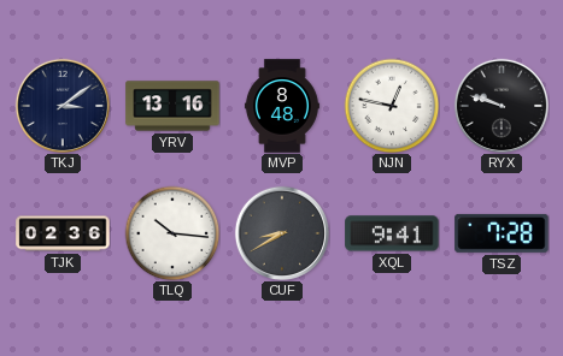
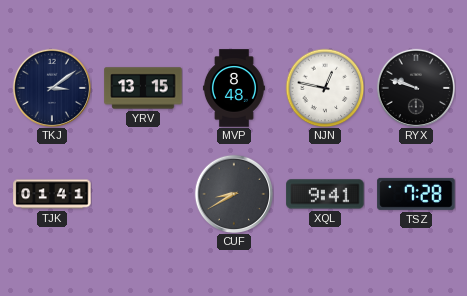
YRV: 13:16 -> 13:15
TJK: 02:36 -> 01:41
TLQ: 10:16 -> none
